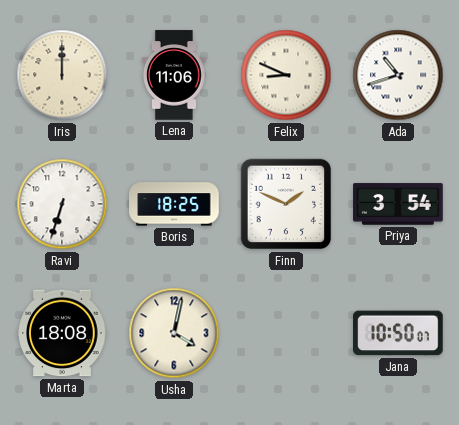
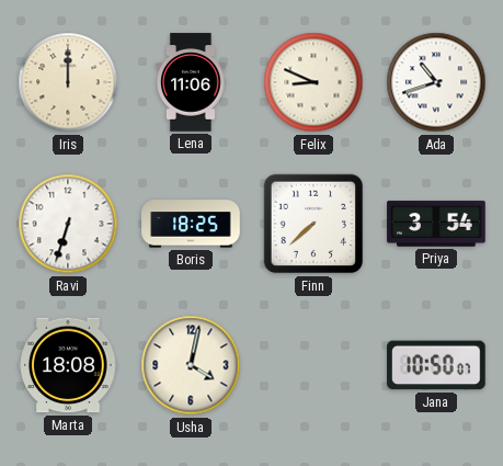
Finn: 1:49 -> 7:38
